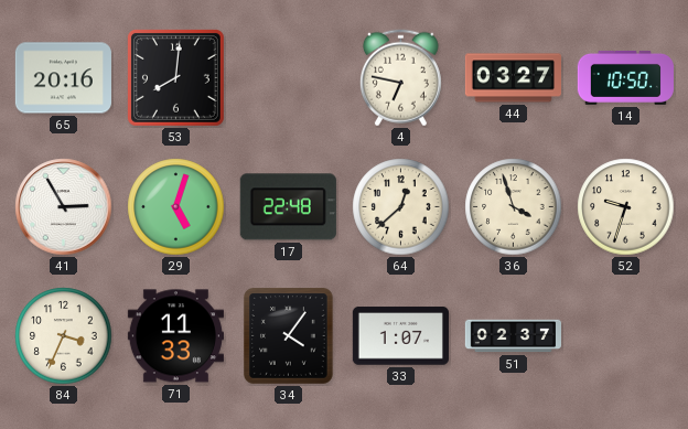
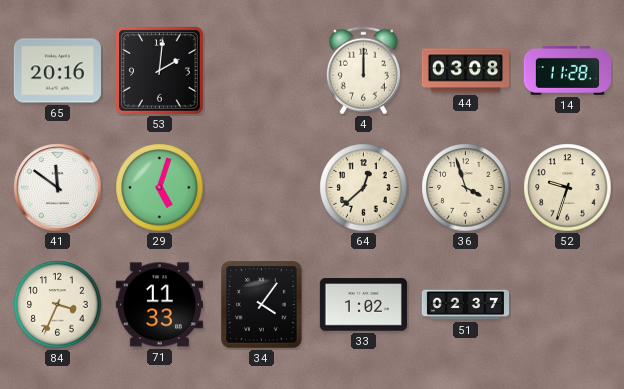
53: 8:01 -> 2:01
4: 6:47 -> 12:00
44: 03:27 -> 03:08
14: 10:50 -> 11:28
41: 2:55 -> 11:51
17: 22:48 -> none
33: 1:07 -> 1:02
